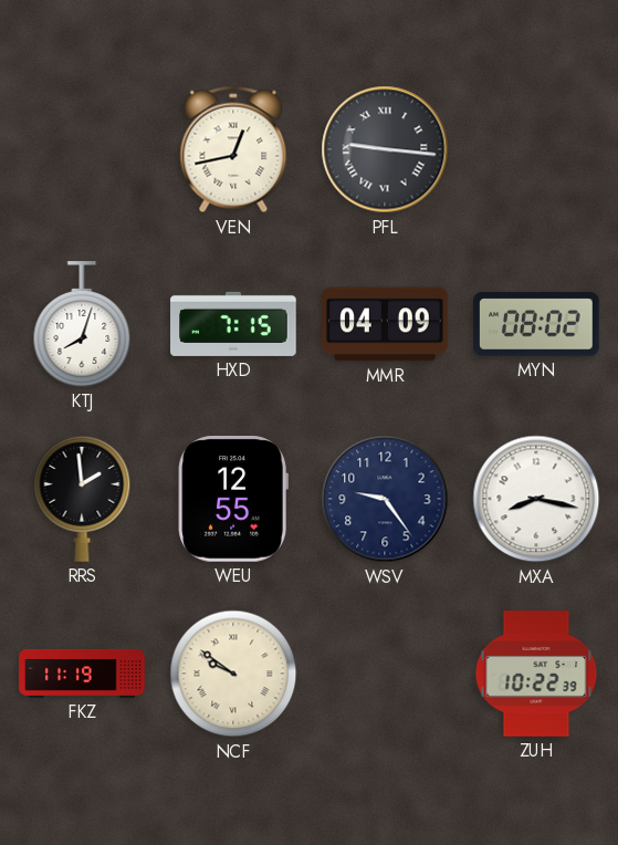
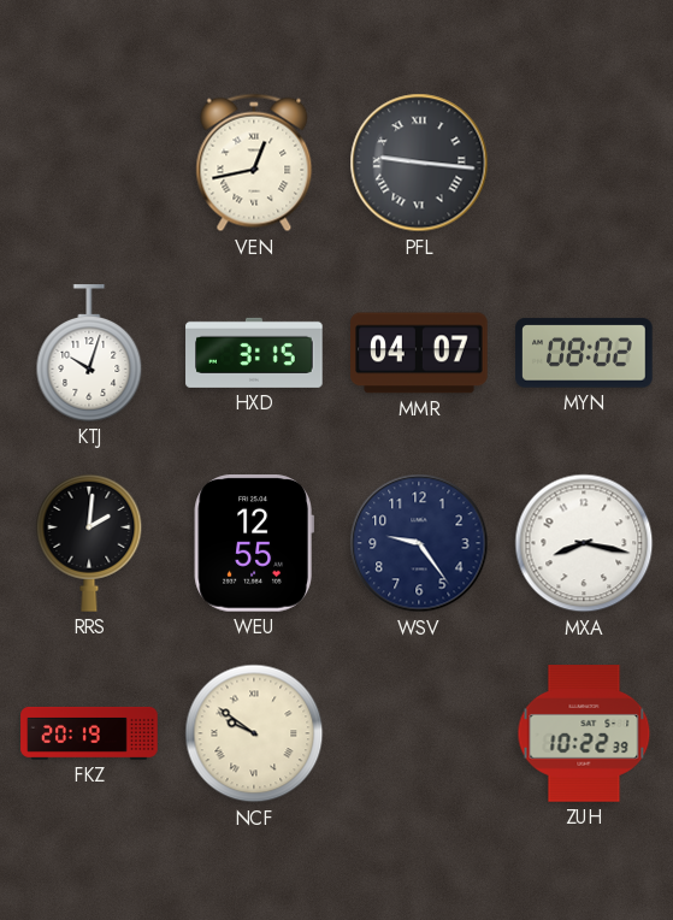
KTJ: 8:03 -> 10:03
HXD: 7:15 -> 3:15
MMR: 04:09 -> 04:07
RRS: 1:59 -> 2:01
FKZ: 11:19 -> 20:19
